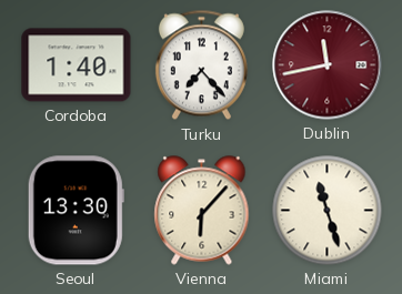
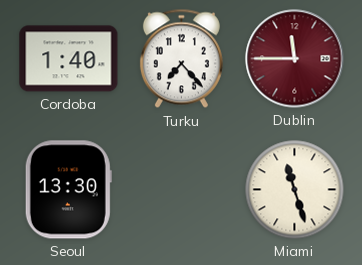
Dublin: 11:43 -> 11:45
Vienna: 6:07 -> none
